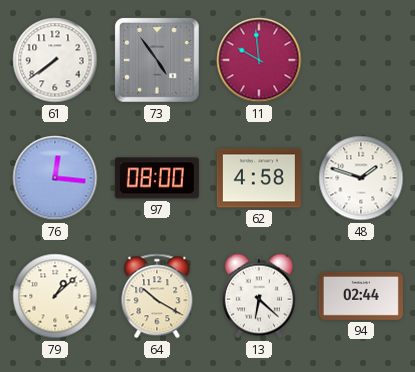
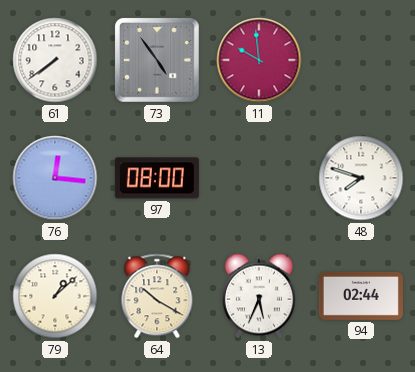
62: 4:58 -> none
48: 1:48 -> 7:48
13: 6:22 -> 5:34
